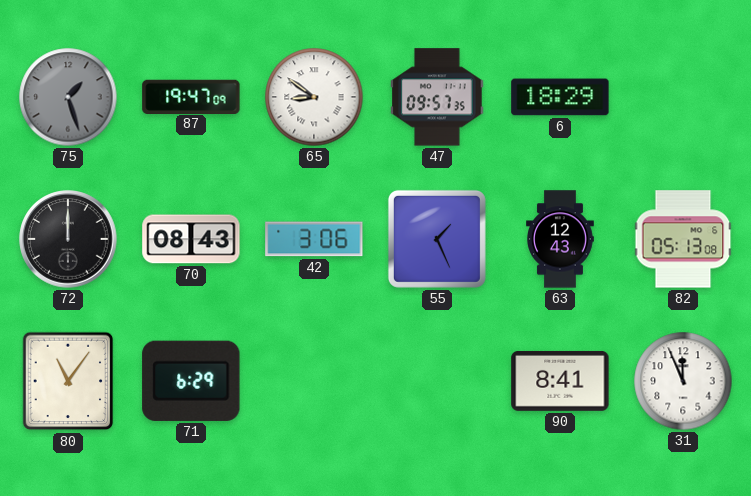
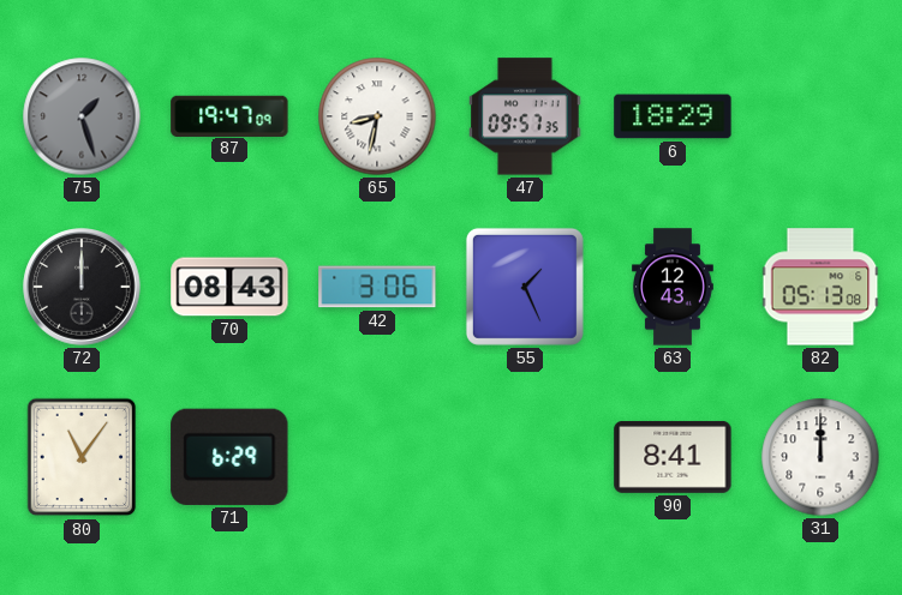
65: 8:51 -> 8:32
31: 11:56 -> 12:00
